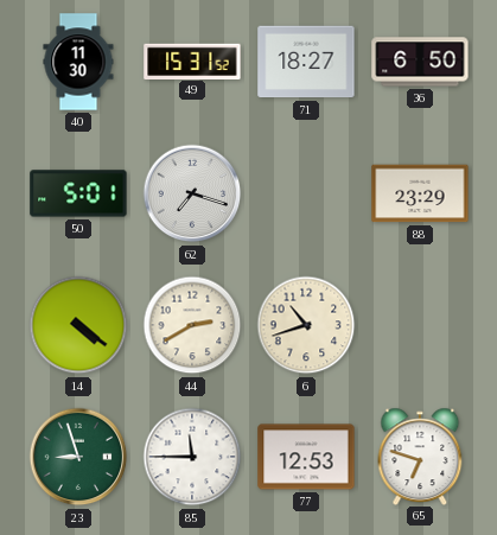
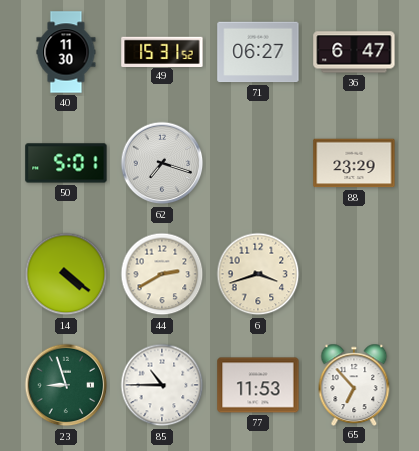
71: 18:27 -> 06:27
36: 6:50 -> 6:47
6: 10:42 -> 3:42
85: 11:45 -> 10:45
77: 12:53 -> 11:53
65: 6:48 -> 6:53
